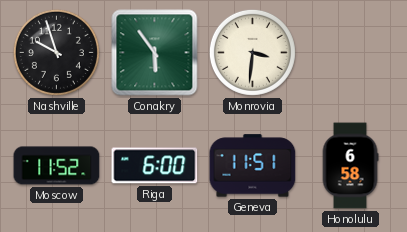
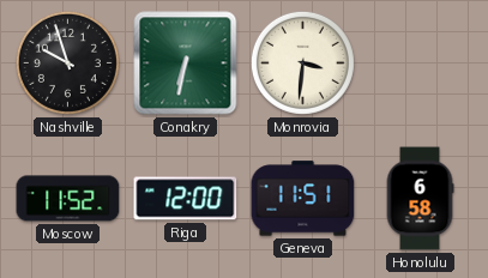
Conakry: 5:54 -> 6:32
Riga: 6:00 -> 12:00
